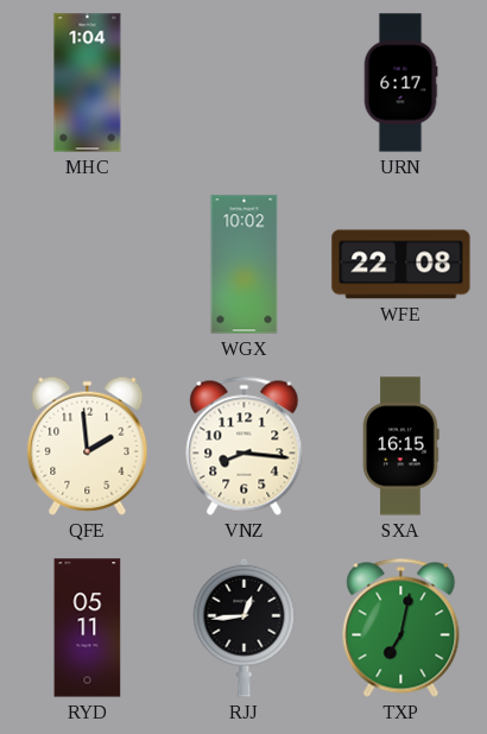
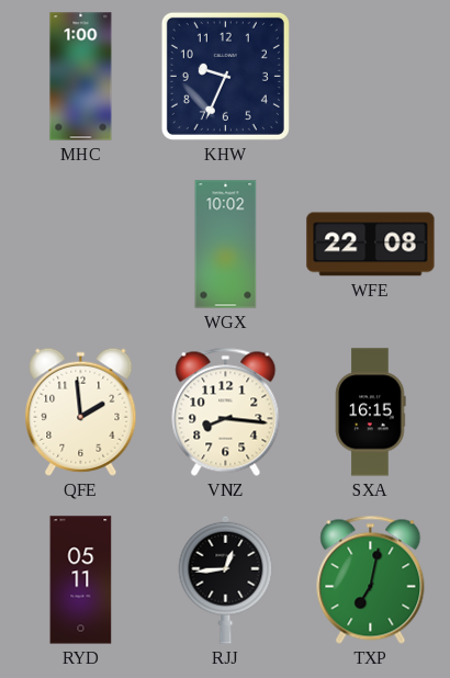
MHC: 1:04 -> 1:00
KHW: none -> 9:34
URN: 6:17 -> none
